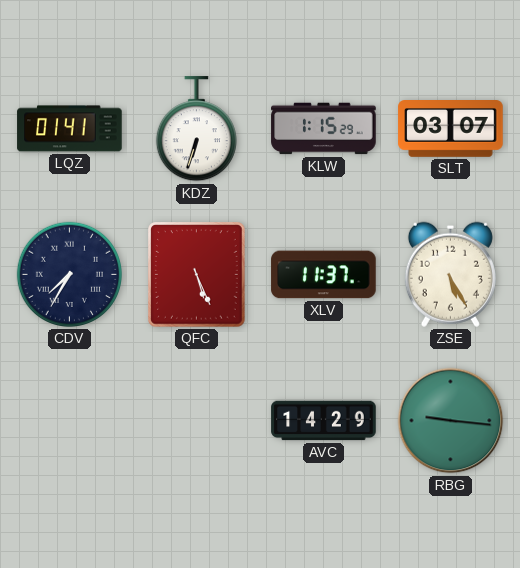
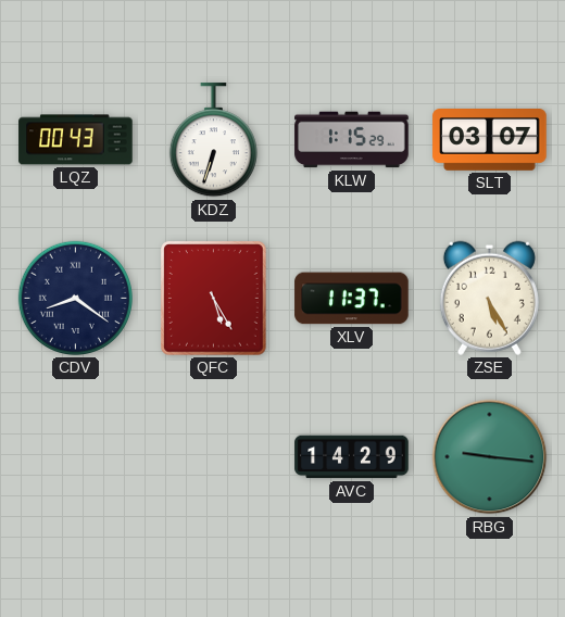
LQZ: 01:41 -> 00:43
CDV: 7:35 -> 8:21
QFC: 5:26 -> 5:25
